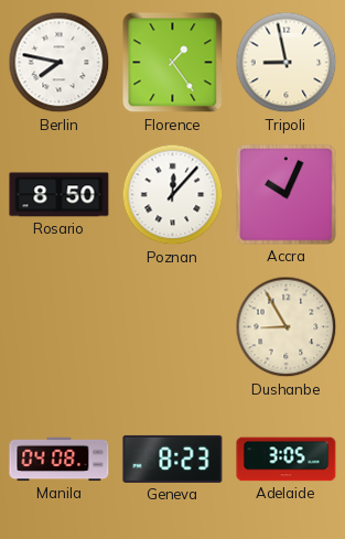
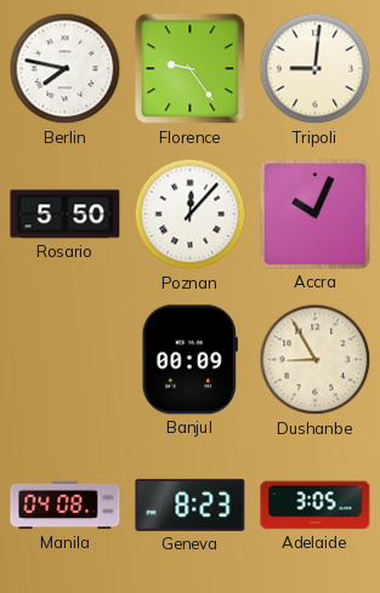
Florence: 1:24 -> 9:24
Tripoli: 8:58 -> 9:01
Rosario: 8:50 -> 5:50
Banjul: none -> 00:09
